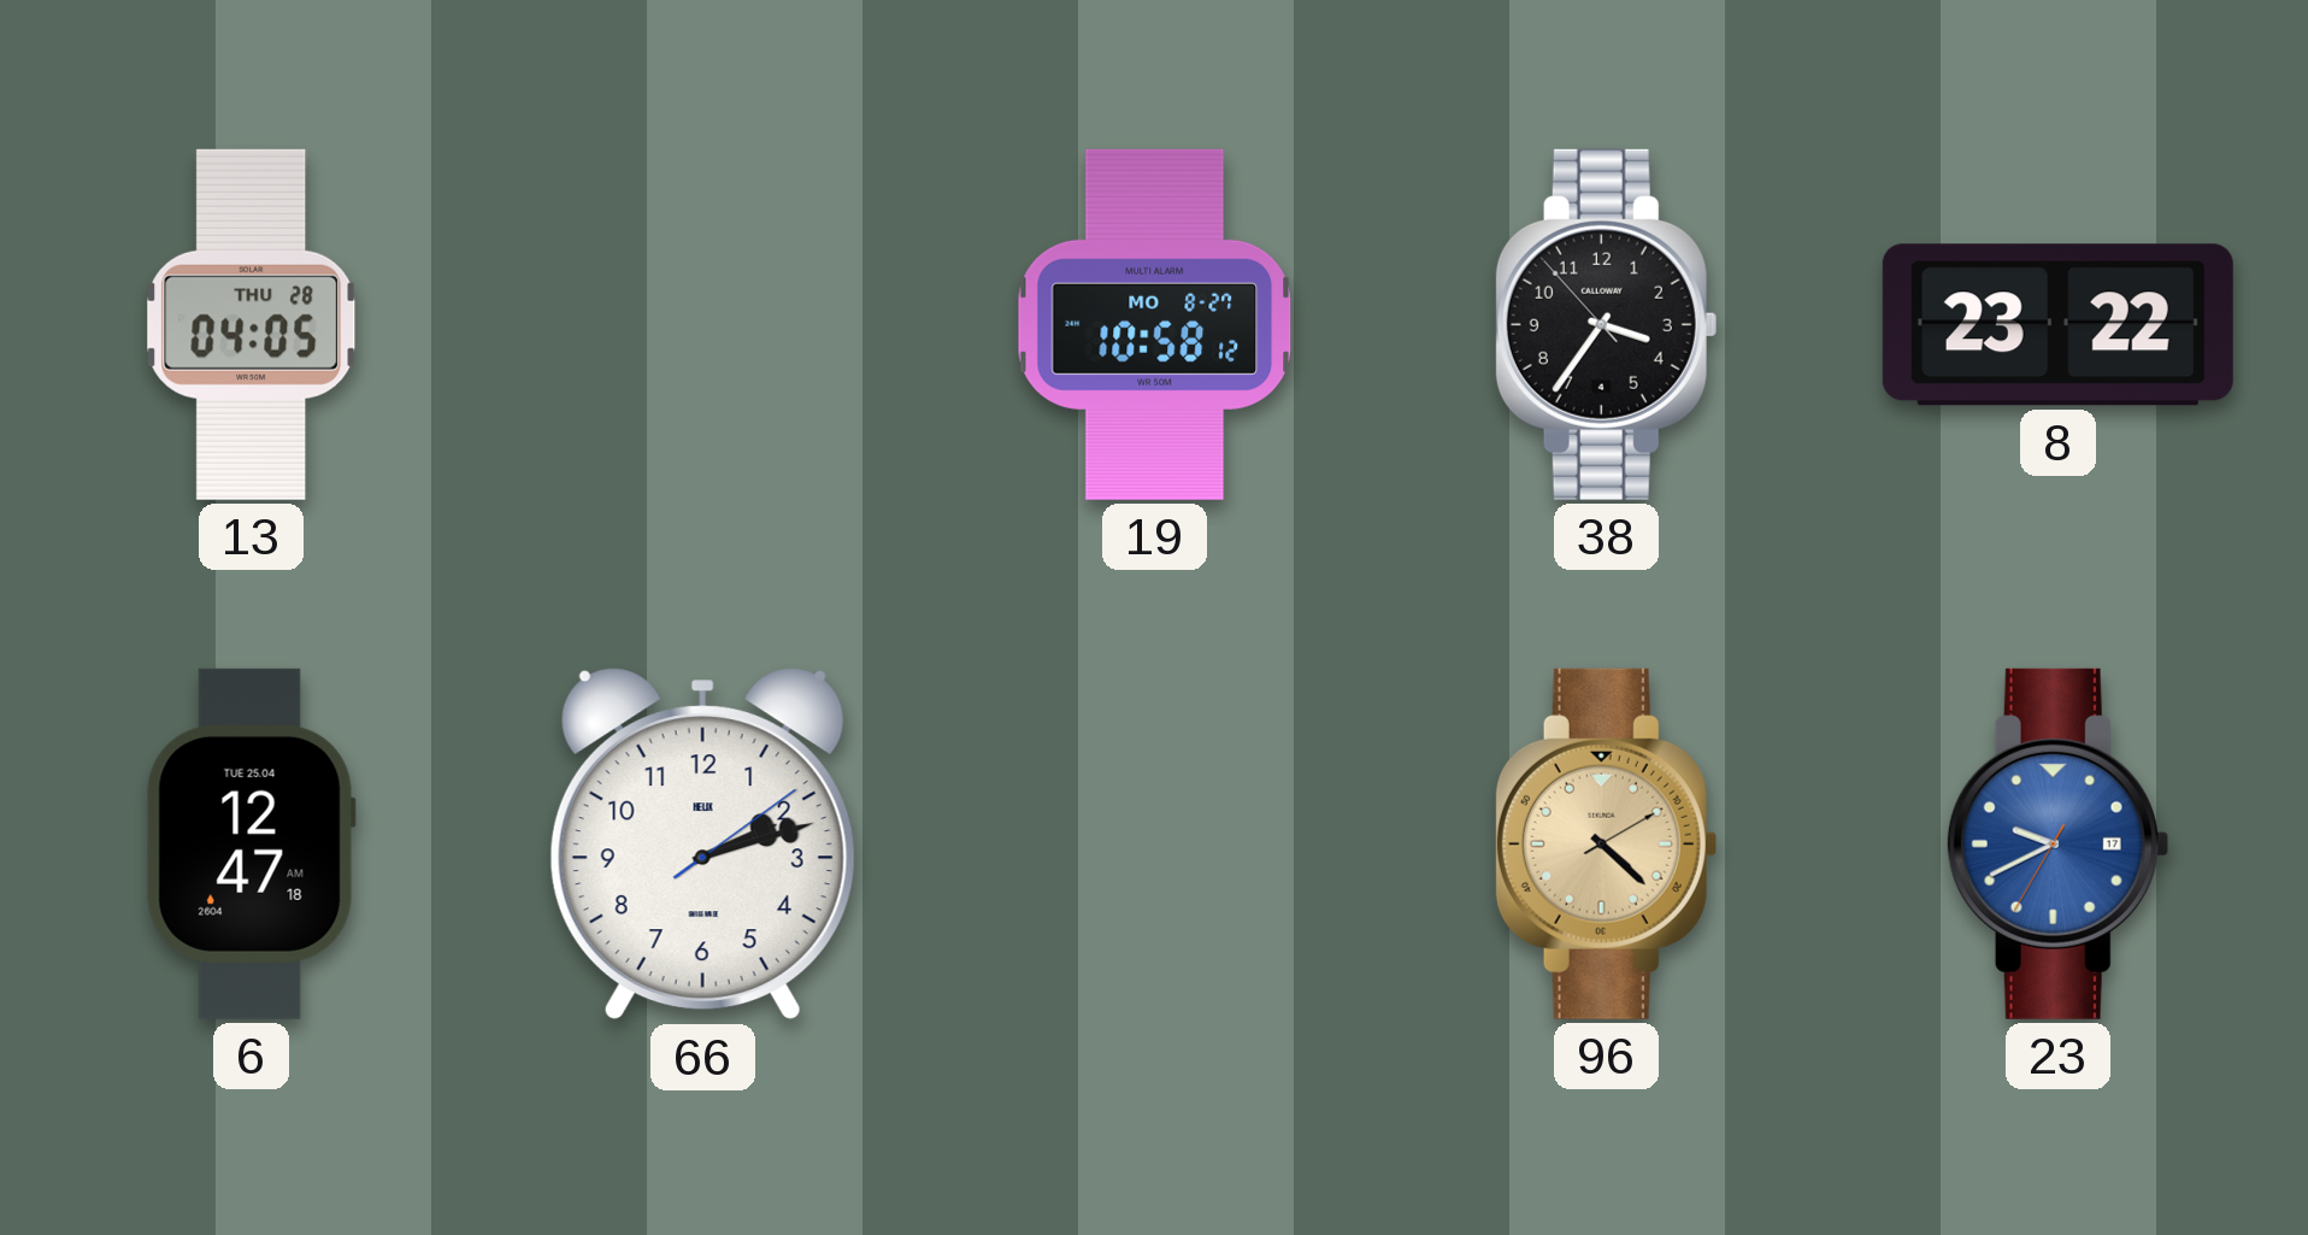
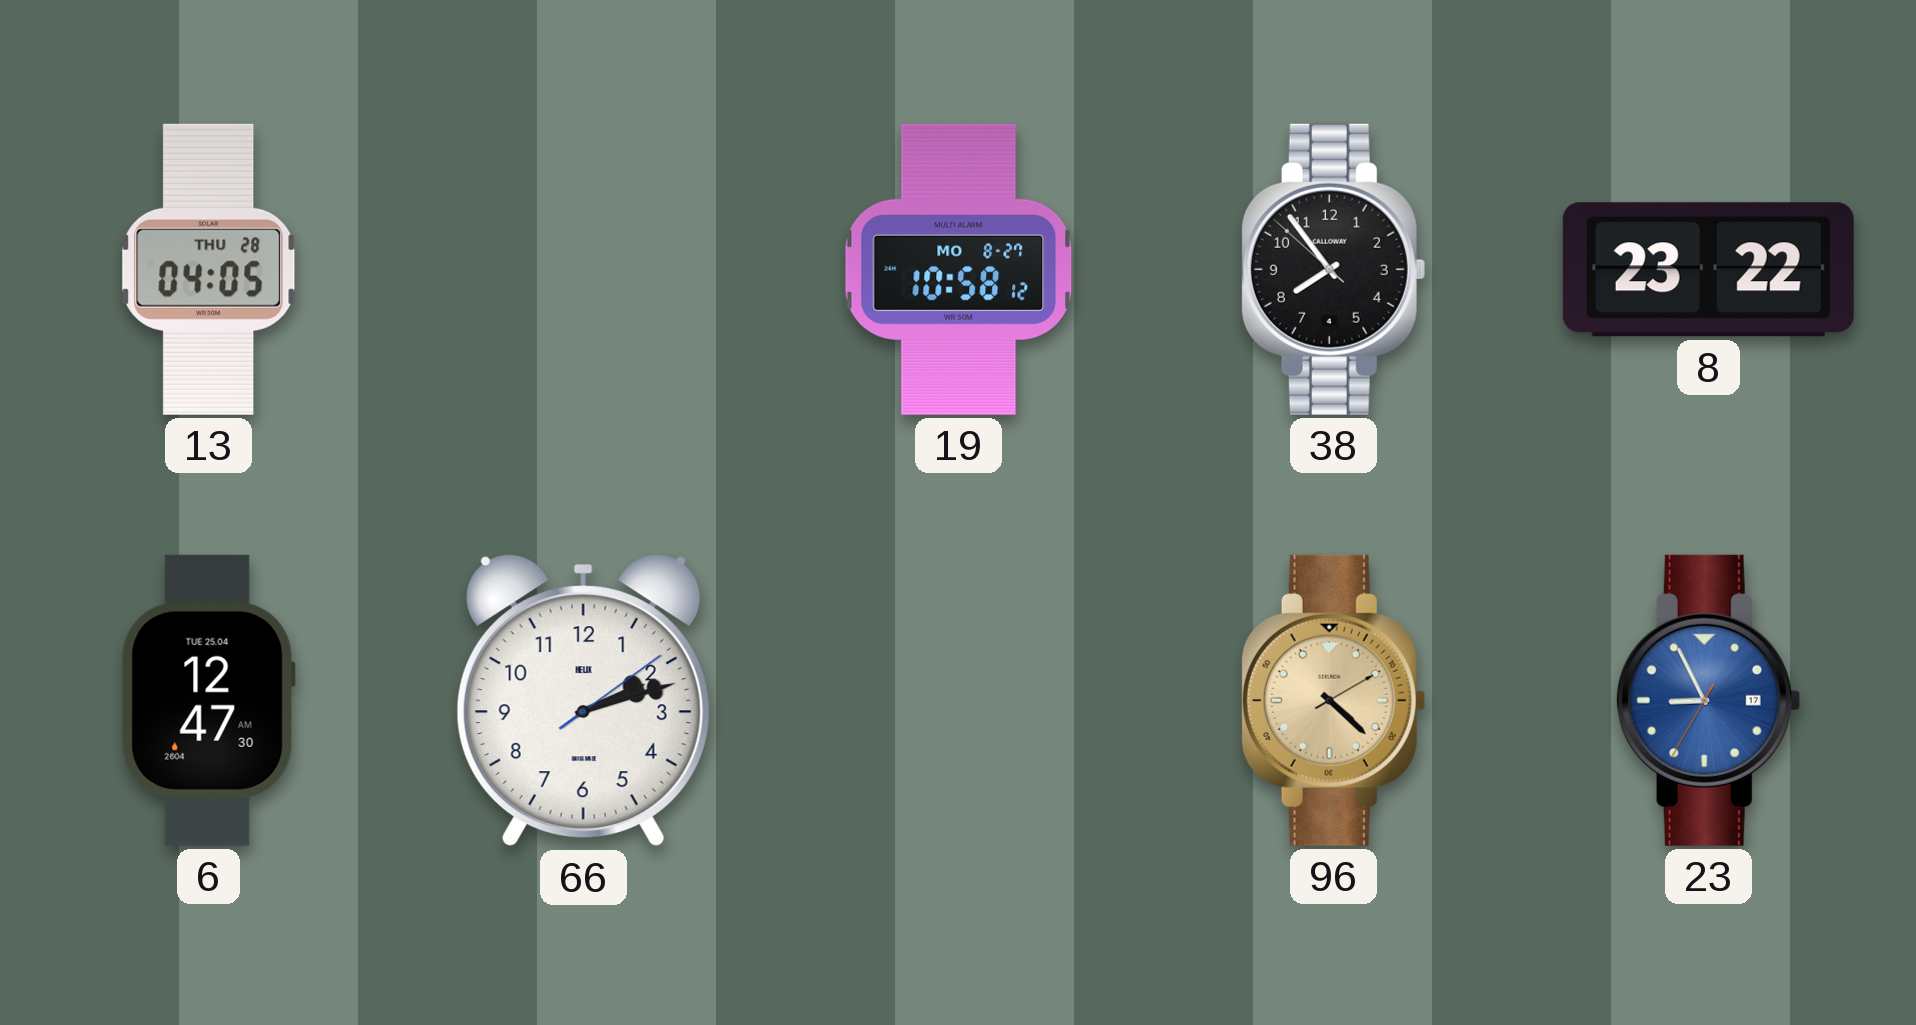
38: 3:35 -> 7:53
6: 12:47:18 AM -> 12:47:30 AM
23: 9:40 -> 8:55
